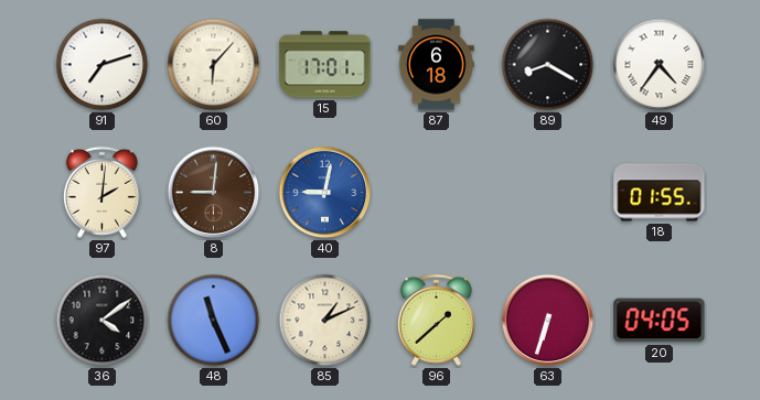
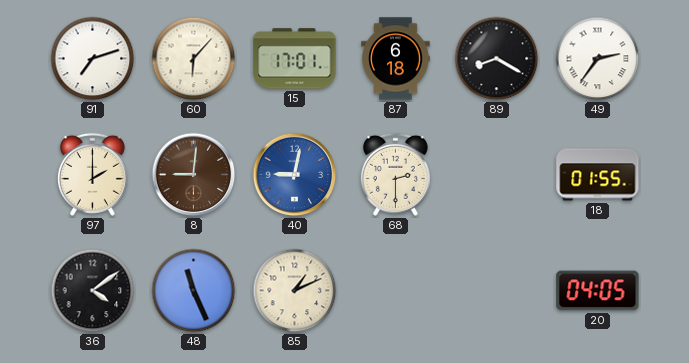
49: 4:36 -> 2:36
97: 2:01 -> 2:00
68: none -> 2:30
96: 1:38 -> none
63: 6:33 -> none
